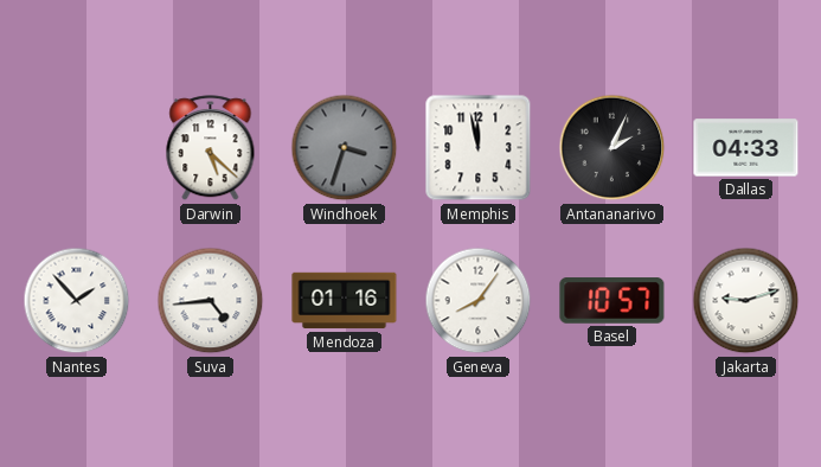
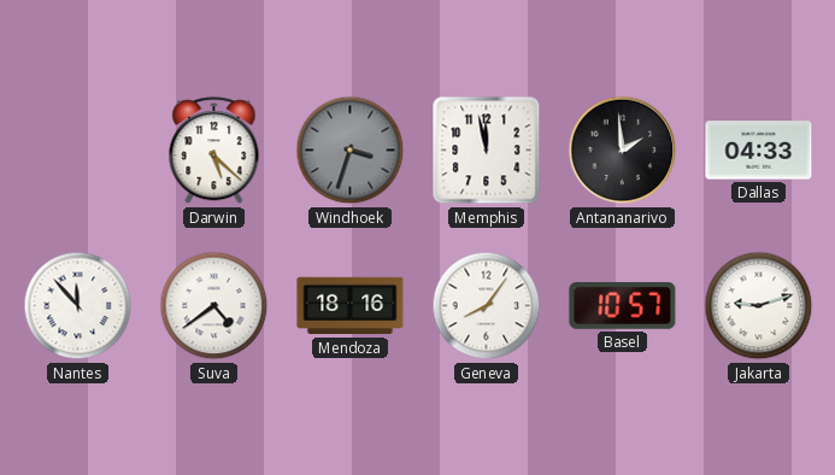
Antananarivo: 2:04 -> 1:59
Nantes: 1:53 -> 11:53
Suva: 4:44 -> 4:39
Mendoza: 01:16 -> 18:16
